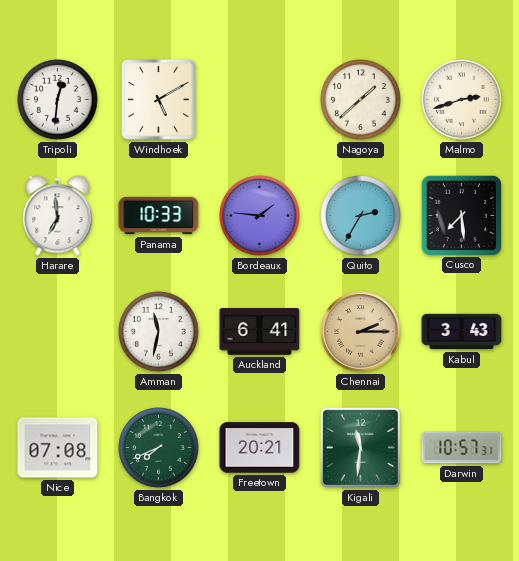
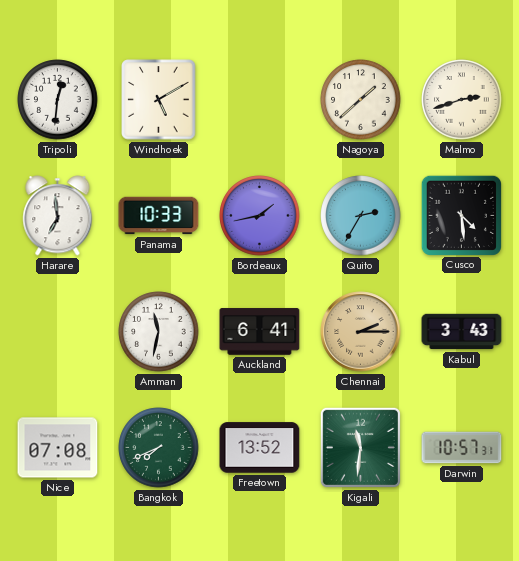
Bordeaux: 1:46 -> 1:43
Cusco: 7:29 -> 4:29
Freetown: 20:21 -> 13:52
